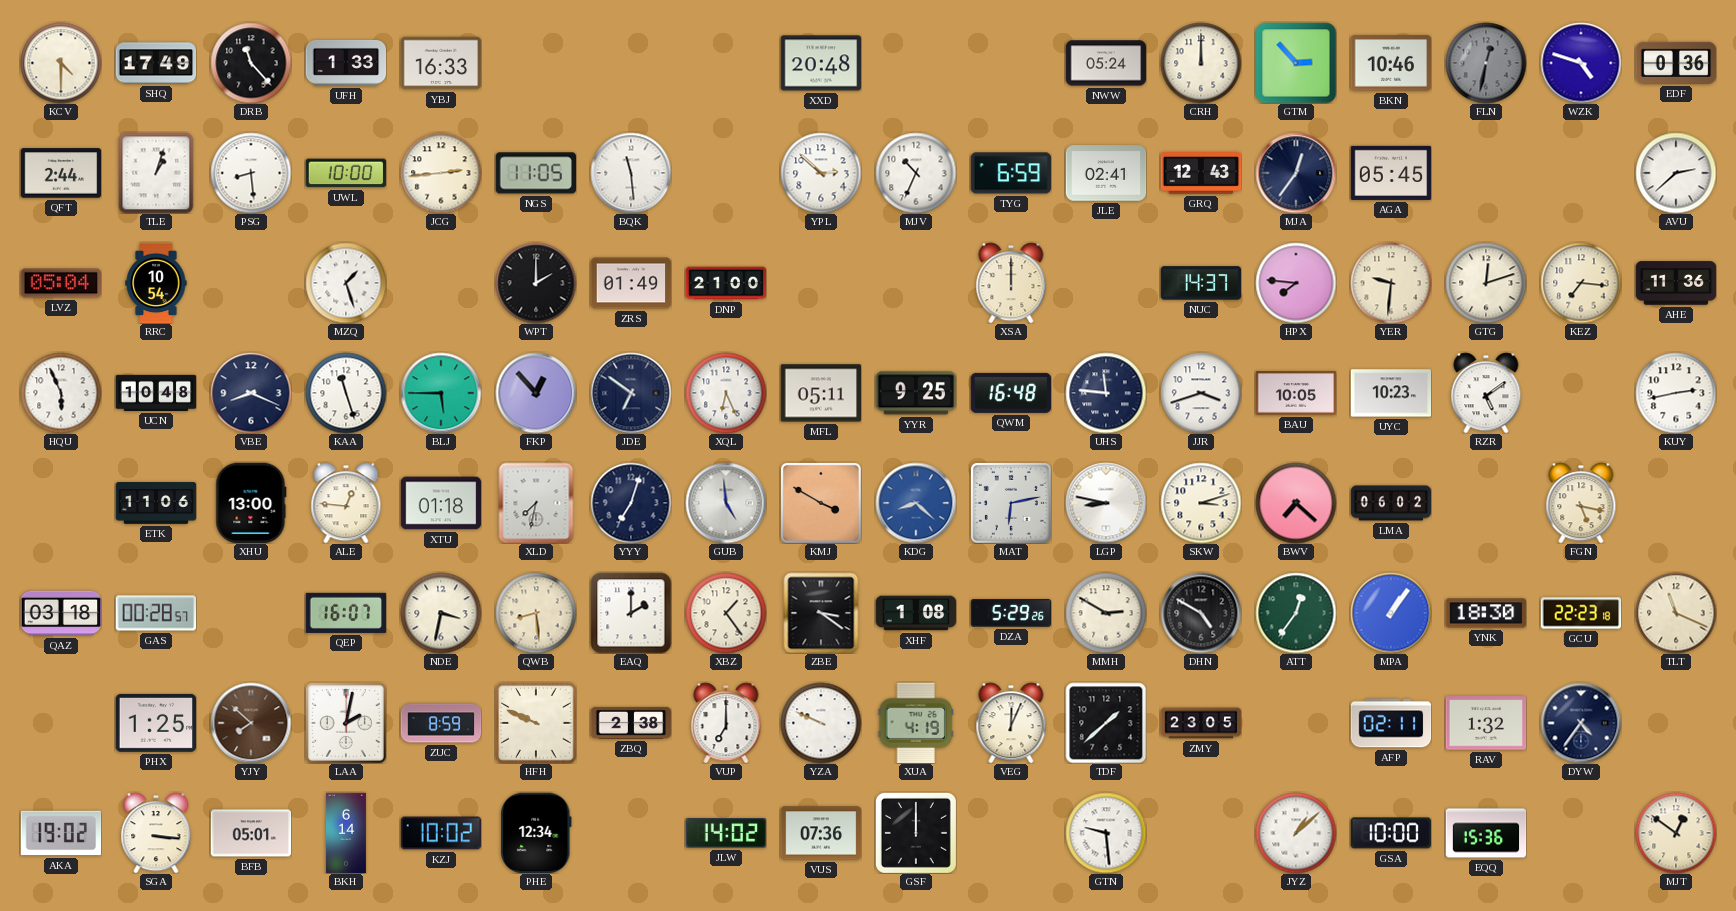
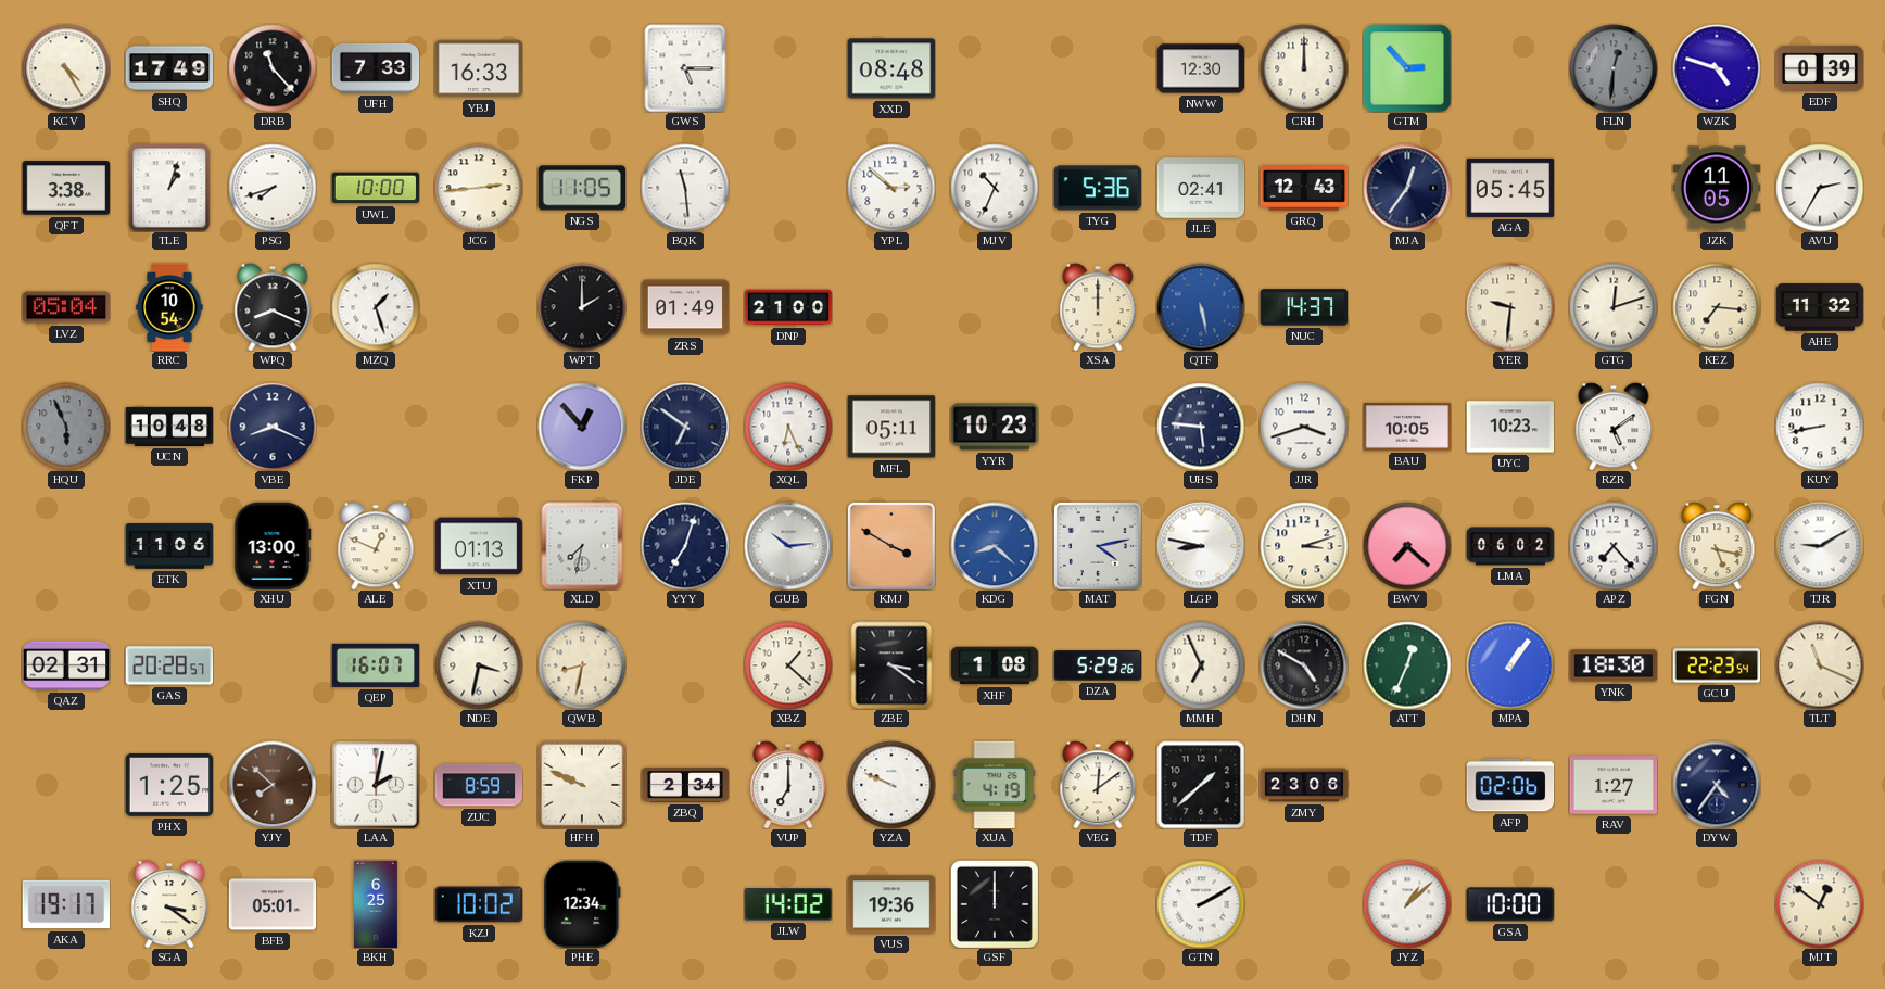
KCV: 4:30 -> 4:25
UFH: 1:33 -> 7:33
GWS: none -> 5:15
XXD: 20:48 -> 08:48
NWW: 05:24 -> 12:30
BKN: 10:46 -> none
FLN: 12:32 -> 12:31
EDF: 0:36 -> 0:39
QFT: 2:44 -> 3:38
PSG: 8:29 -> 7:42
TYG: 6:59 -> 5:36
JZK: none -> 11:05
AVU: 2:38 -> 2:35
WPQ: none -> 8:19
QTF: none -> 5:28
HPX: 7:46 -> none
AHE: 11:36 -> 11:32
HQU dial: white -> grey
KAA: 11:27 -> none
BLJ: 5:45 -> none
YYR: 9:25 -> 10:23
QWM: 16:48 -> none
UHS: 11:46 -> 5:46
KUY: 2:43 -> 8:43
ALE: 12:46 -> 12:49
XTU: 01:18 -> 01:13
GUB: 4:59 -> 10:14
MAT: 6:13 -> 4:13
APZ: none -> 7:23
TJR: none -> 9:10
QAZ: 03:18 -> 02:31
GAS: 00:28 -> 20:28
QWB: 8:29 -> 8:32
EAQ: 2:00 -> none
XBZ: 1:24 -> 1:22
MMH: 2:50 -> 6:56
ATT: 12:36 -> 12:34
GCU: 22:23:18 -> 22:23:54
ZBQ: 2:38 -> 2:34
VEG: 12:04 -> 12:09
ZMY: 23:05 -> 23:06
AFP: 02:11 -> 02:06
RAV: 1:32 -> 1:27
AKA: 19:02 -> 19:17
SGA: 3:16 -> 3:21
BKH: 6:14 -> 6:25
VUS: 07:36 -> 19:36
GTN: 9:29 -> 2:10
EQQ: 15:36 -> none
